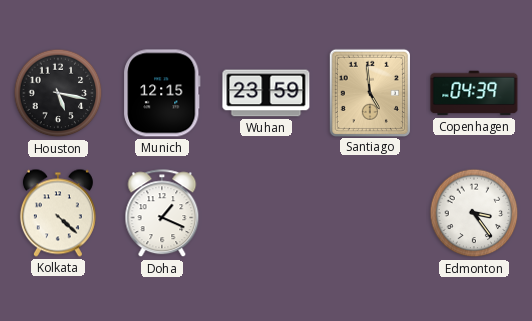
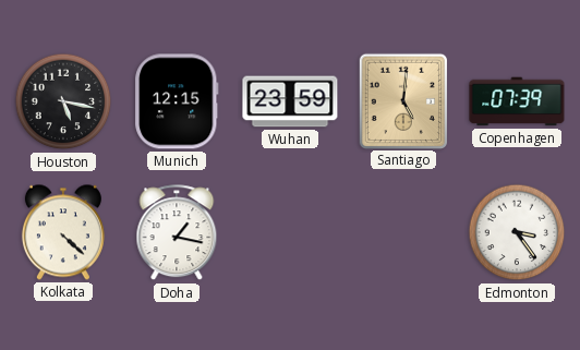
Santiago: 4:59 -> 5:01
Copenhagen: 04:39 -> 07:39
Doha: 1:19 -> 1:17
